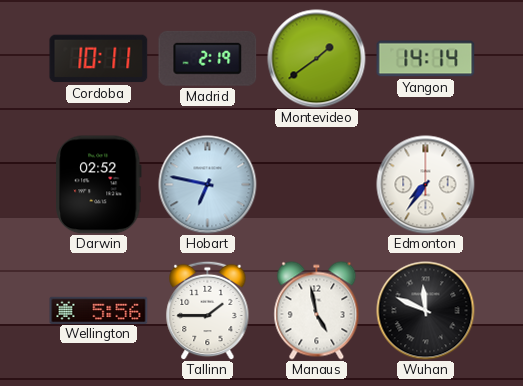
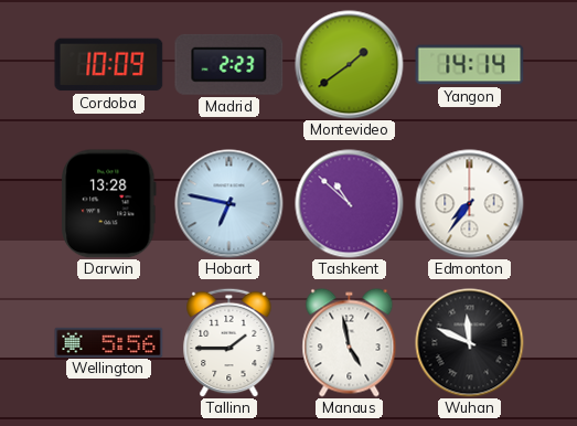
Cordoba: 10:11 -> 10:09
Madrid: 2:19 -> 2:23
Darwin: 02:52 -> 13:28
Tashkent: none -> 10:52
